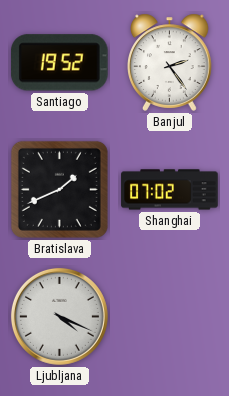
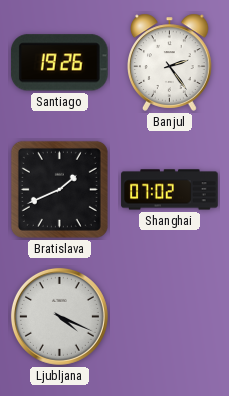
Santiago: 19:52 -> 19:26
